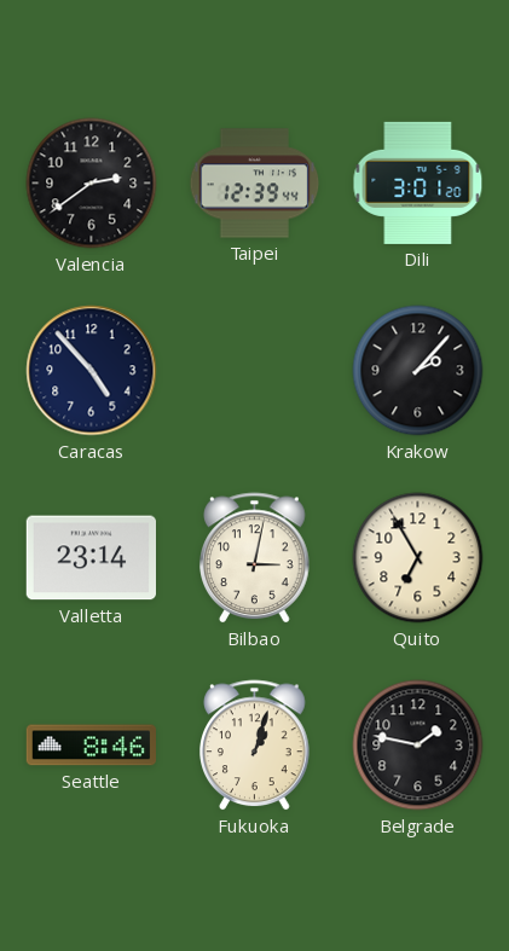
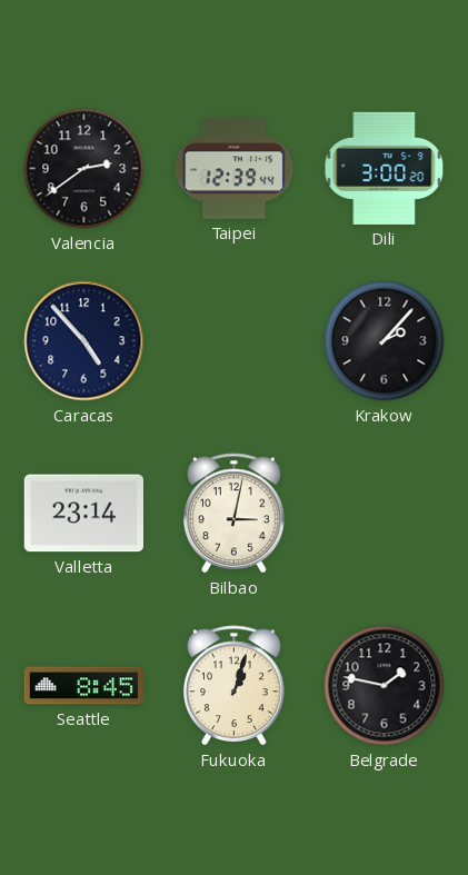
Dili: 3:01 -> 3:00
Quito: 6:55 -> none
Seattle: 8:46 -> 8:45
